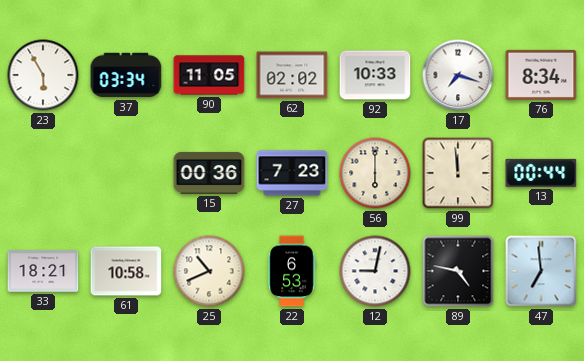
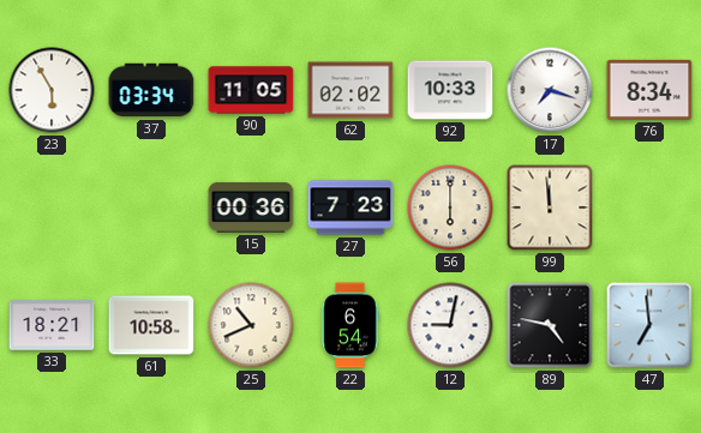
13: 00:44 -> none
22: 6:53 -> 6:54
